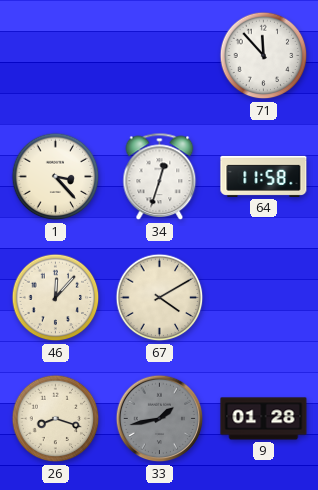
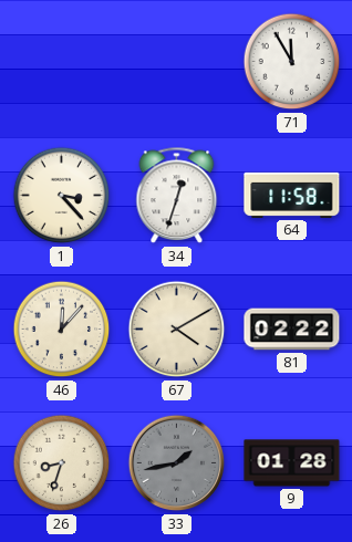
71: 11:53 -> 11:55
81: none -> 02:22
26: 8:18 -> 8:33
